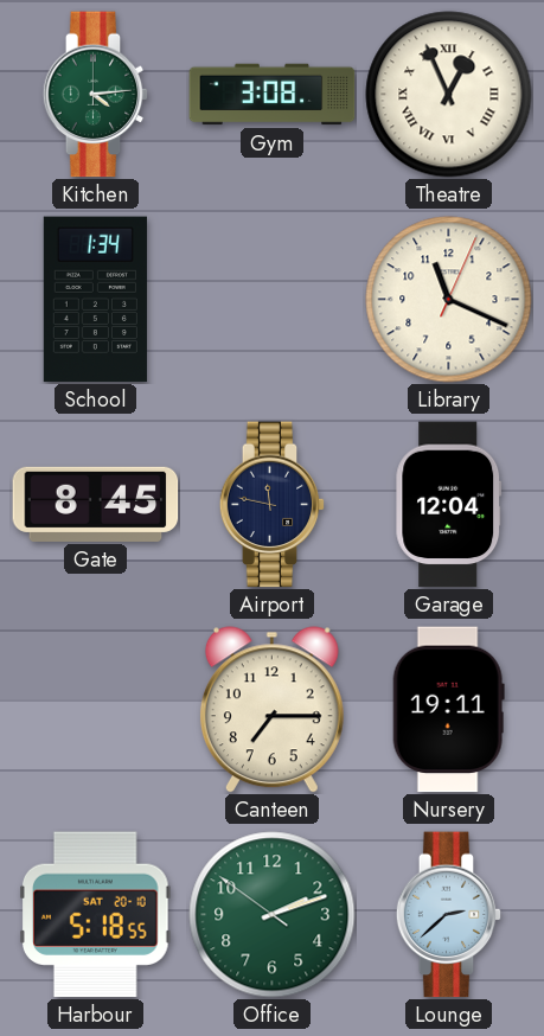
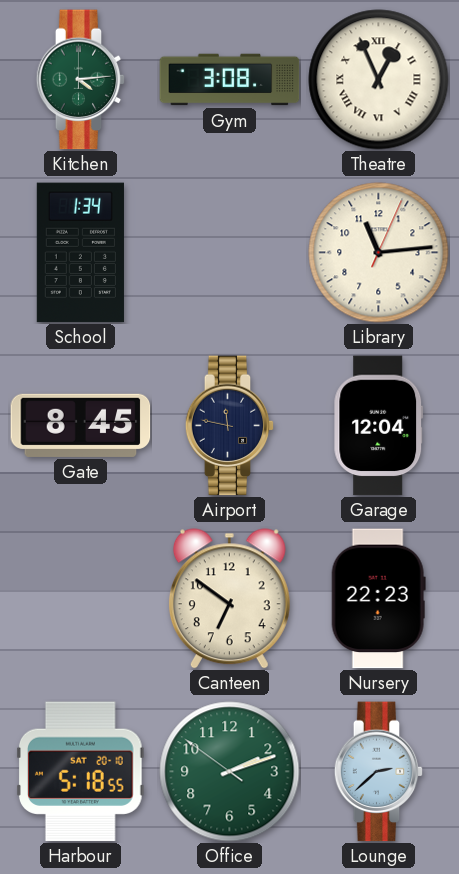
Library: 11:19 -> 11:14
Canteen: 7:15 -> 6:51
Nursery: 19:11 -> 22:23
